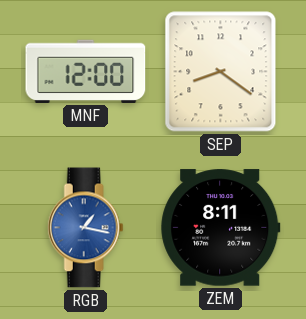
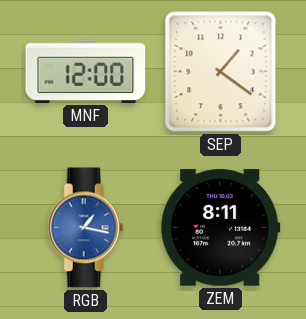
SEP: 8:21 -> 1:21
